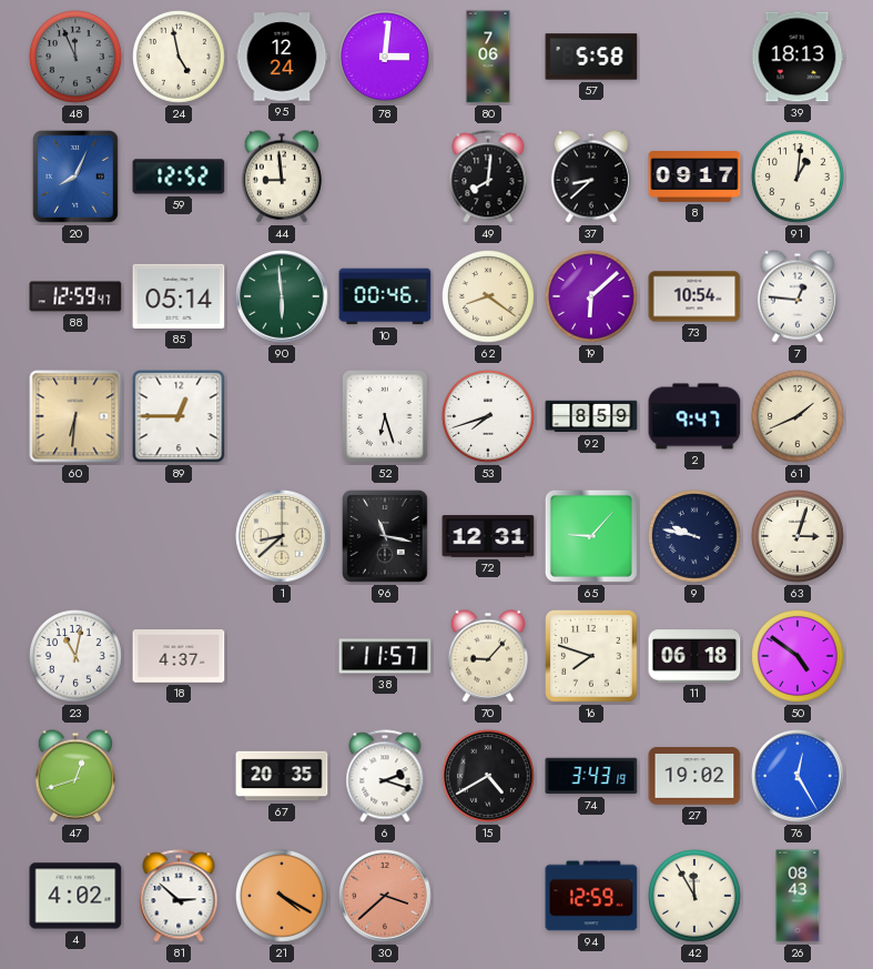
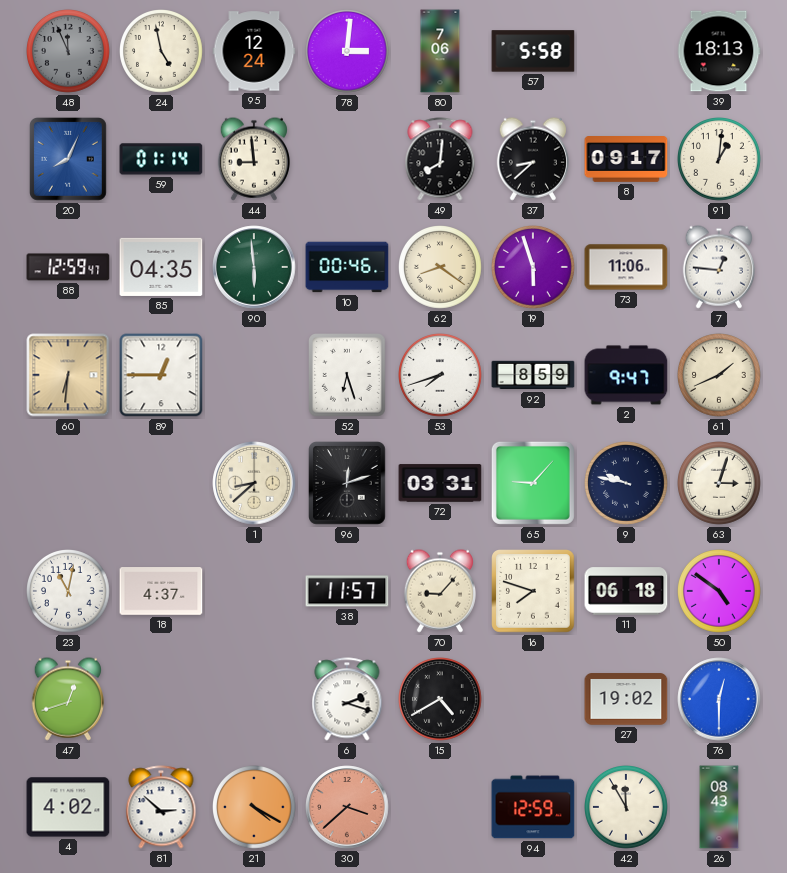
59: 12:52 -> 01:14
85: 05:14 -> 04:35
19: 6:08 -> 5:57
73: 10:54 -> 11:06
96: 11:17 -> 12:12
72: 12:31 -> 03:31
67: 20:35 -> none
74: 3:43 -> none
76: 12:25 -> 12:30
